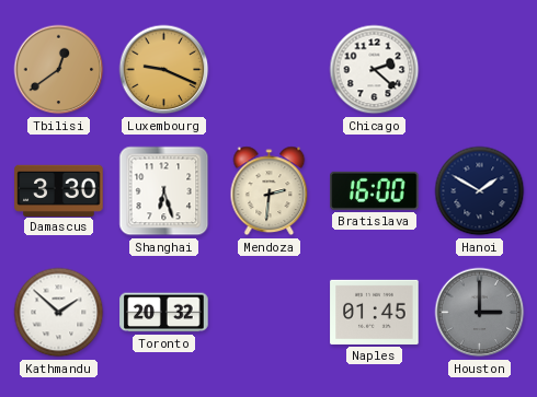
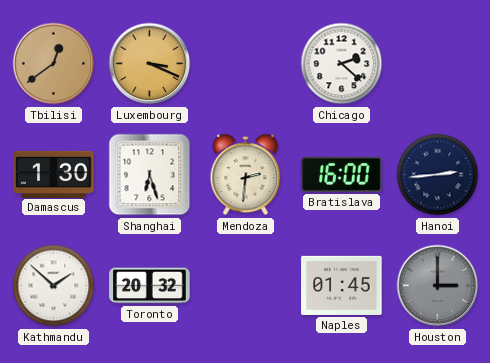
Luxembourg: 9:19 -> 3:19
Damascus: 3:30 -> 1:30
Hanoi: 1:50 -> 2:44
